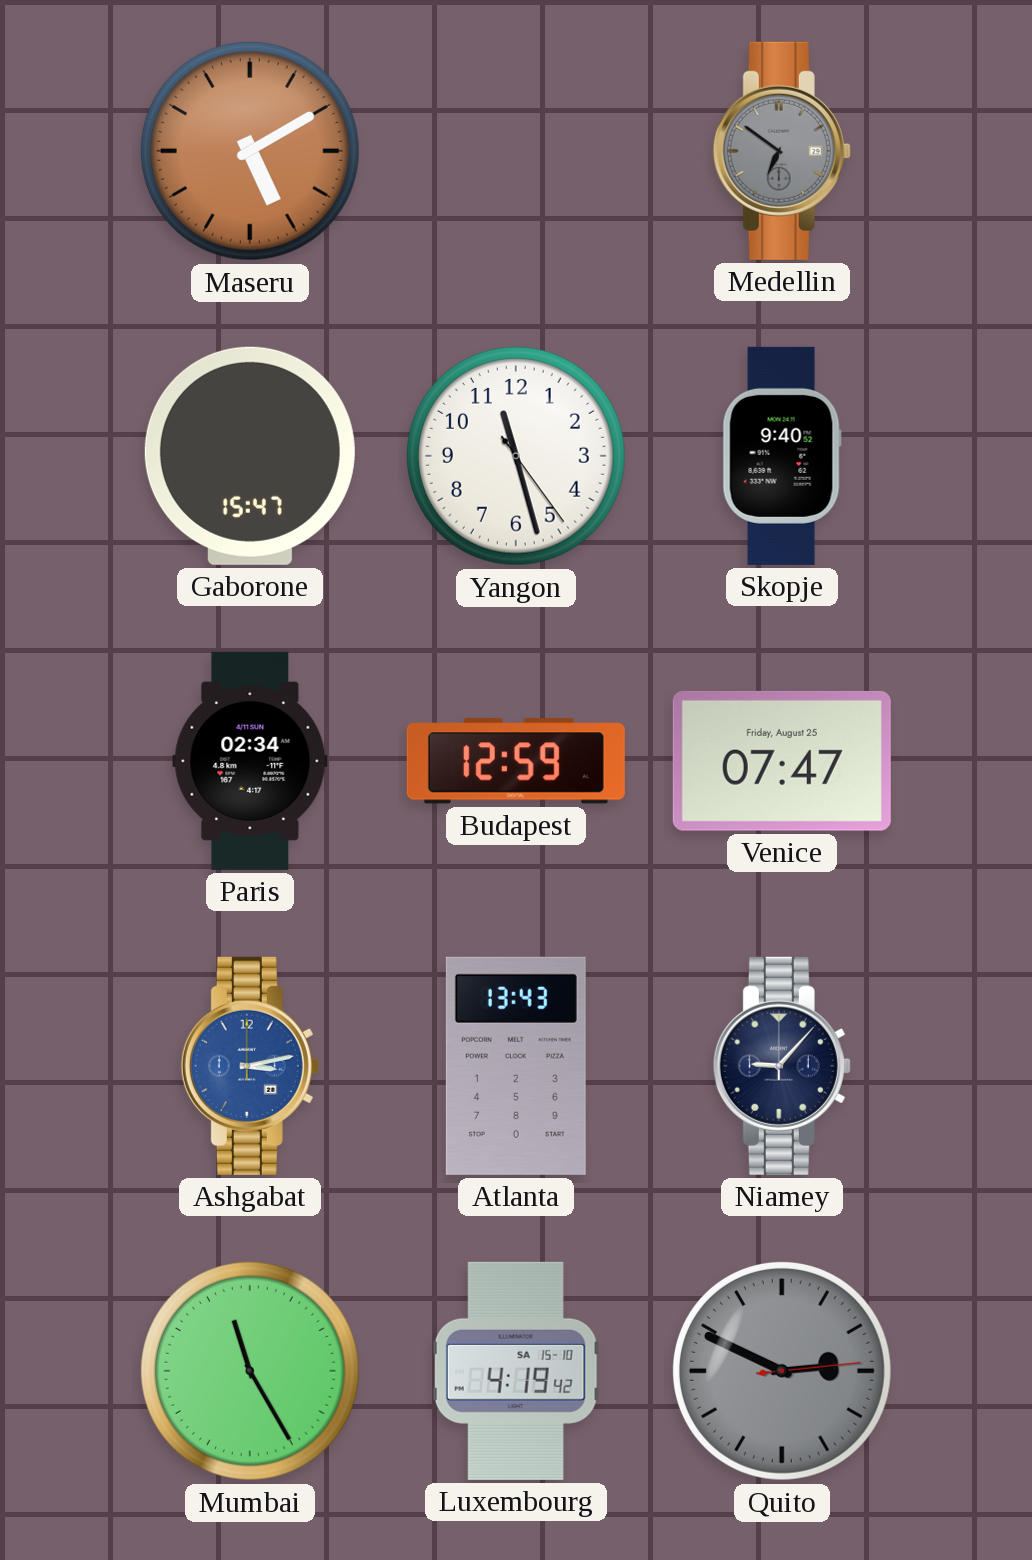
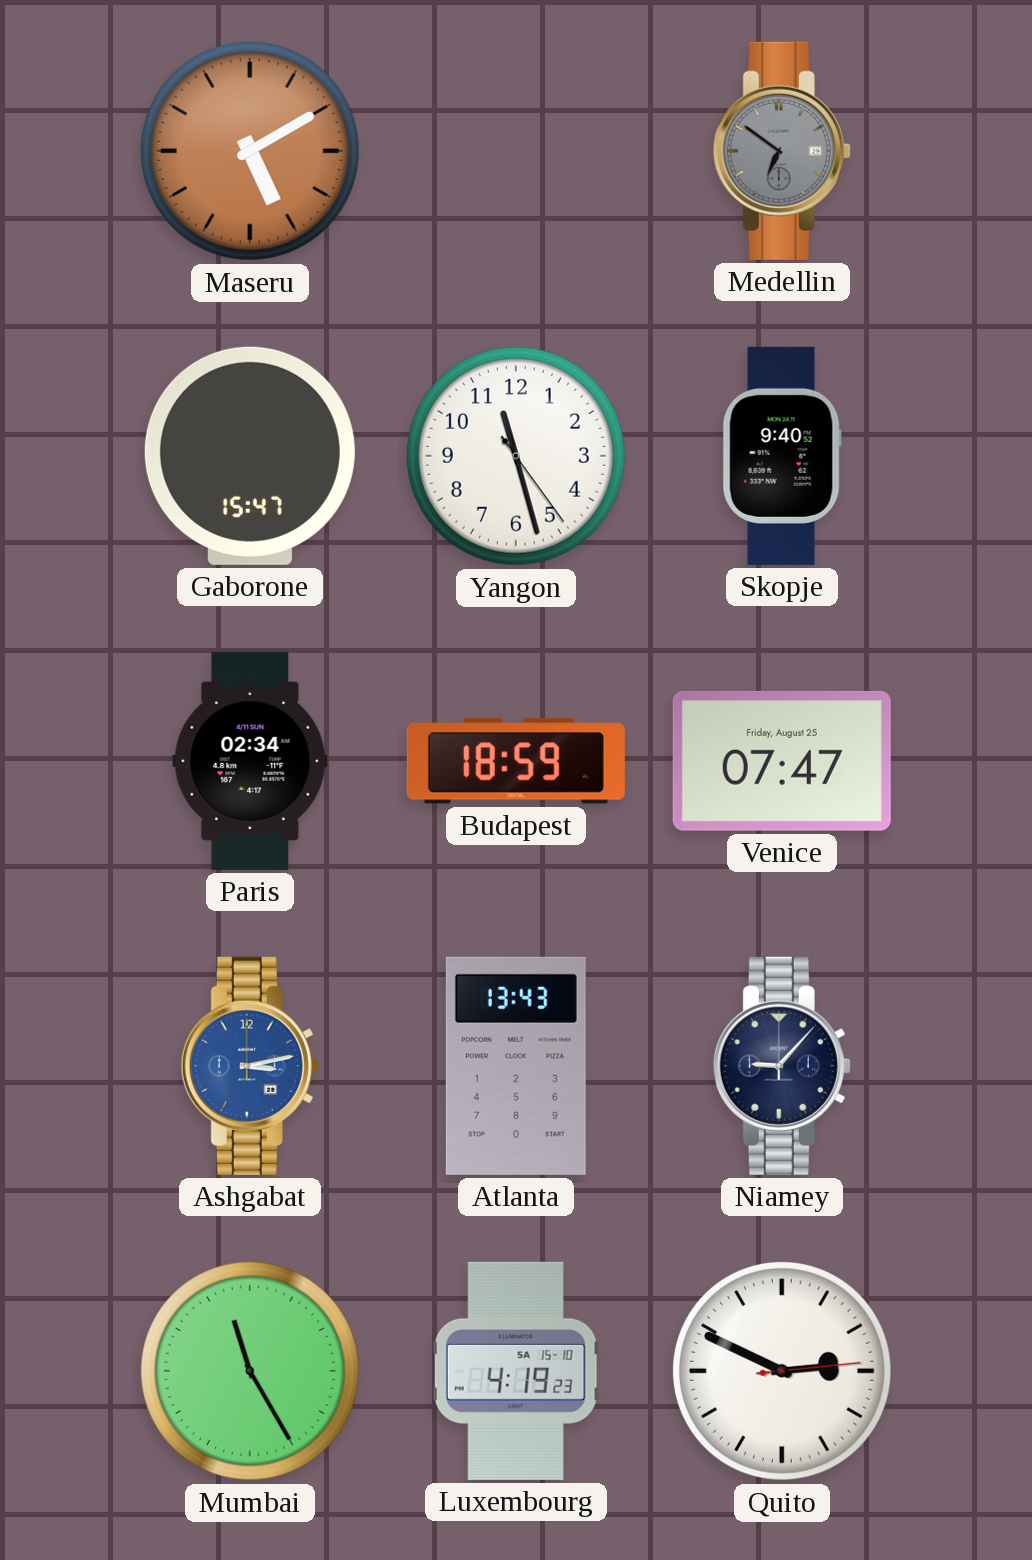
Budapest: 12:59 -> 18:59
Luxembourg: 4:19:42 -> 4:19:23
Quito dial: grey -> white
